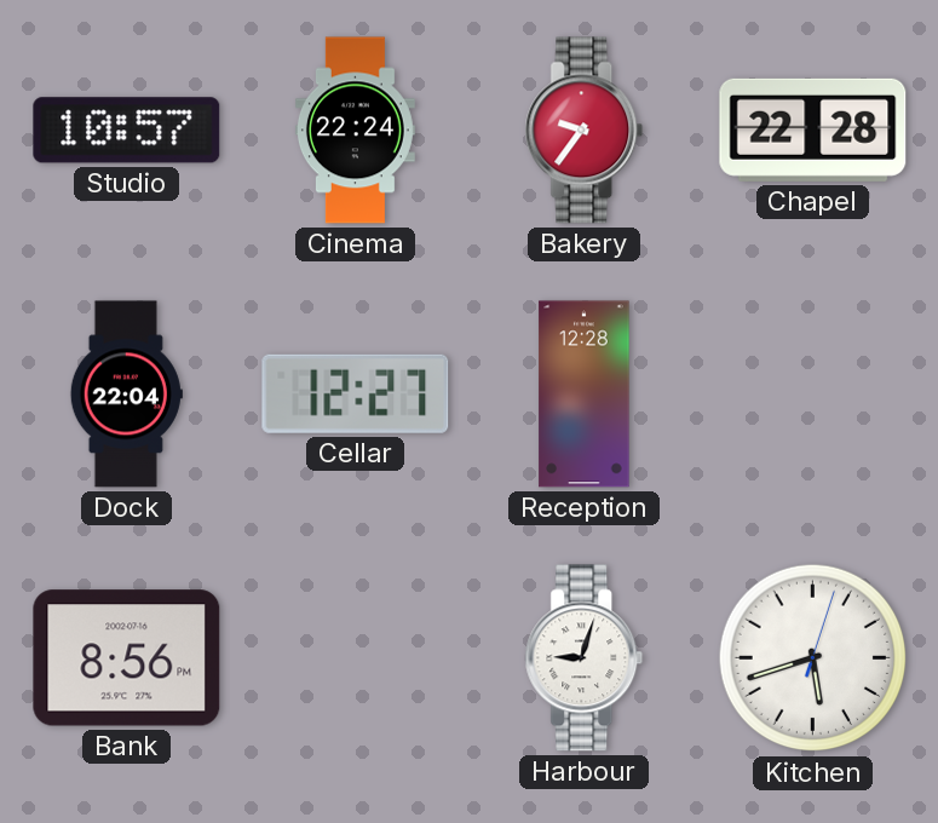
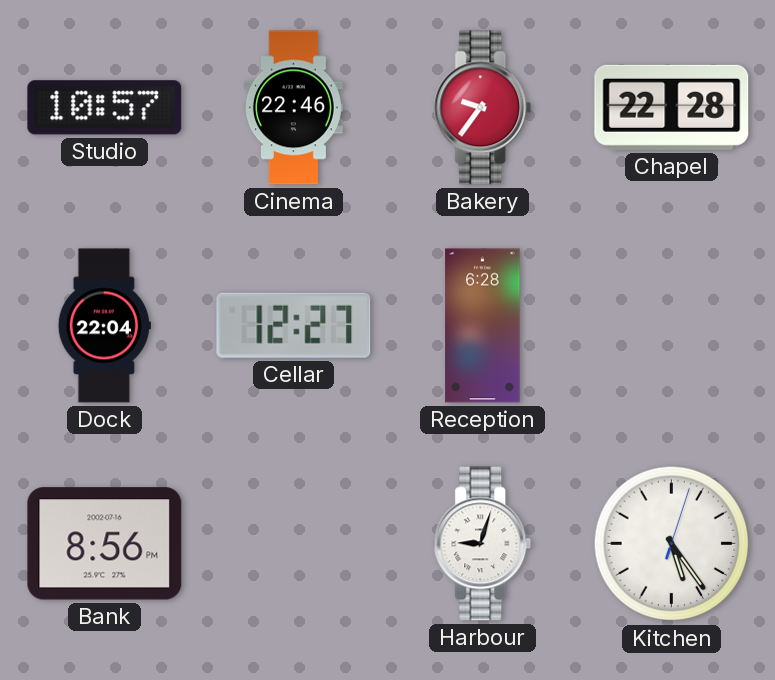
Cinema: 22:24 -> 22:46
Reception: 12:28 -> 6:28
Kitchen: 5:42 -> 5:24
